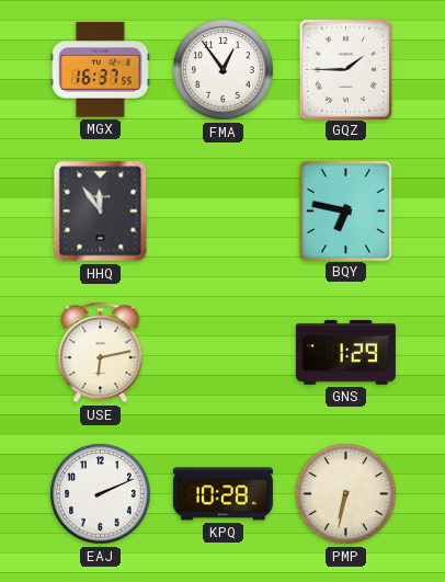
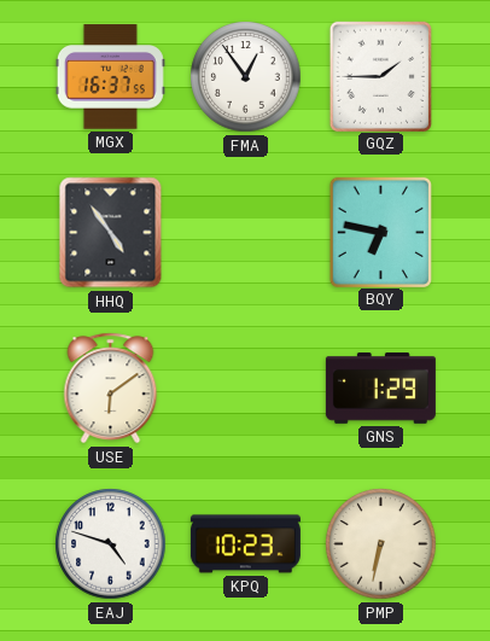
HHQ: 11:54 -> 4:54
USE: 6:13 -> 6:09
EAJ: 2:11 -> 4:48
KPQ: 10:28 -> 10:23
